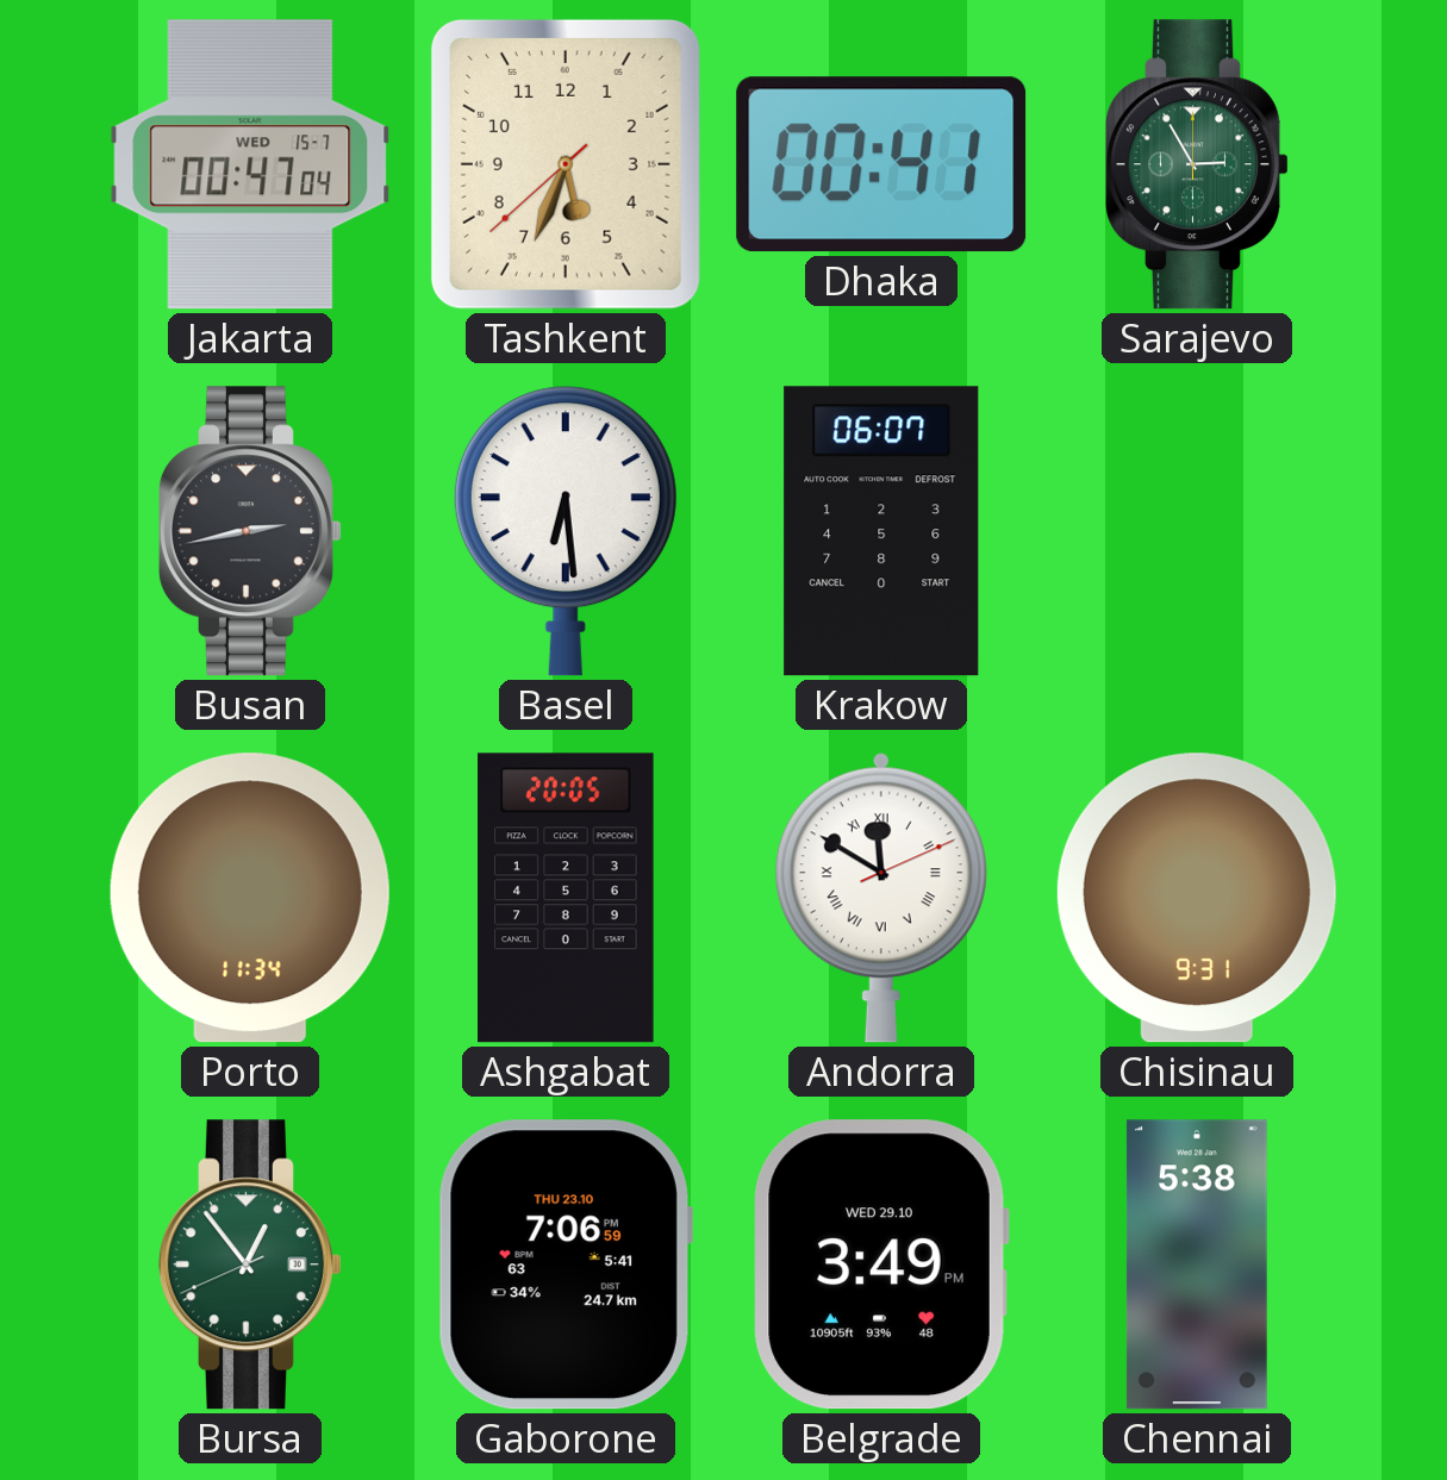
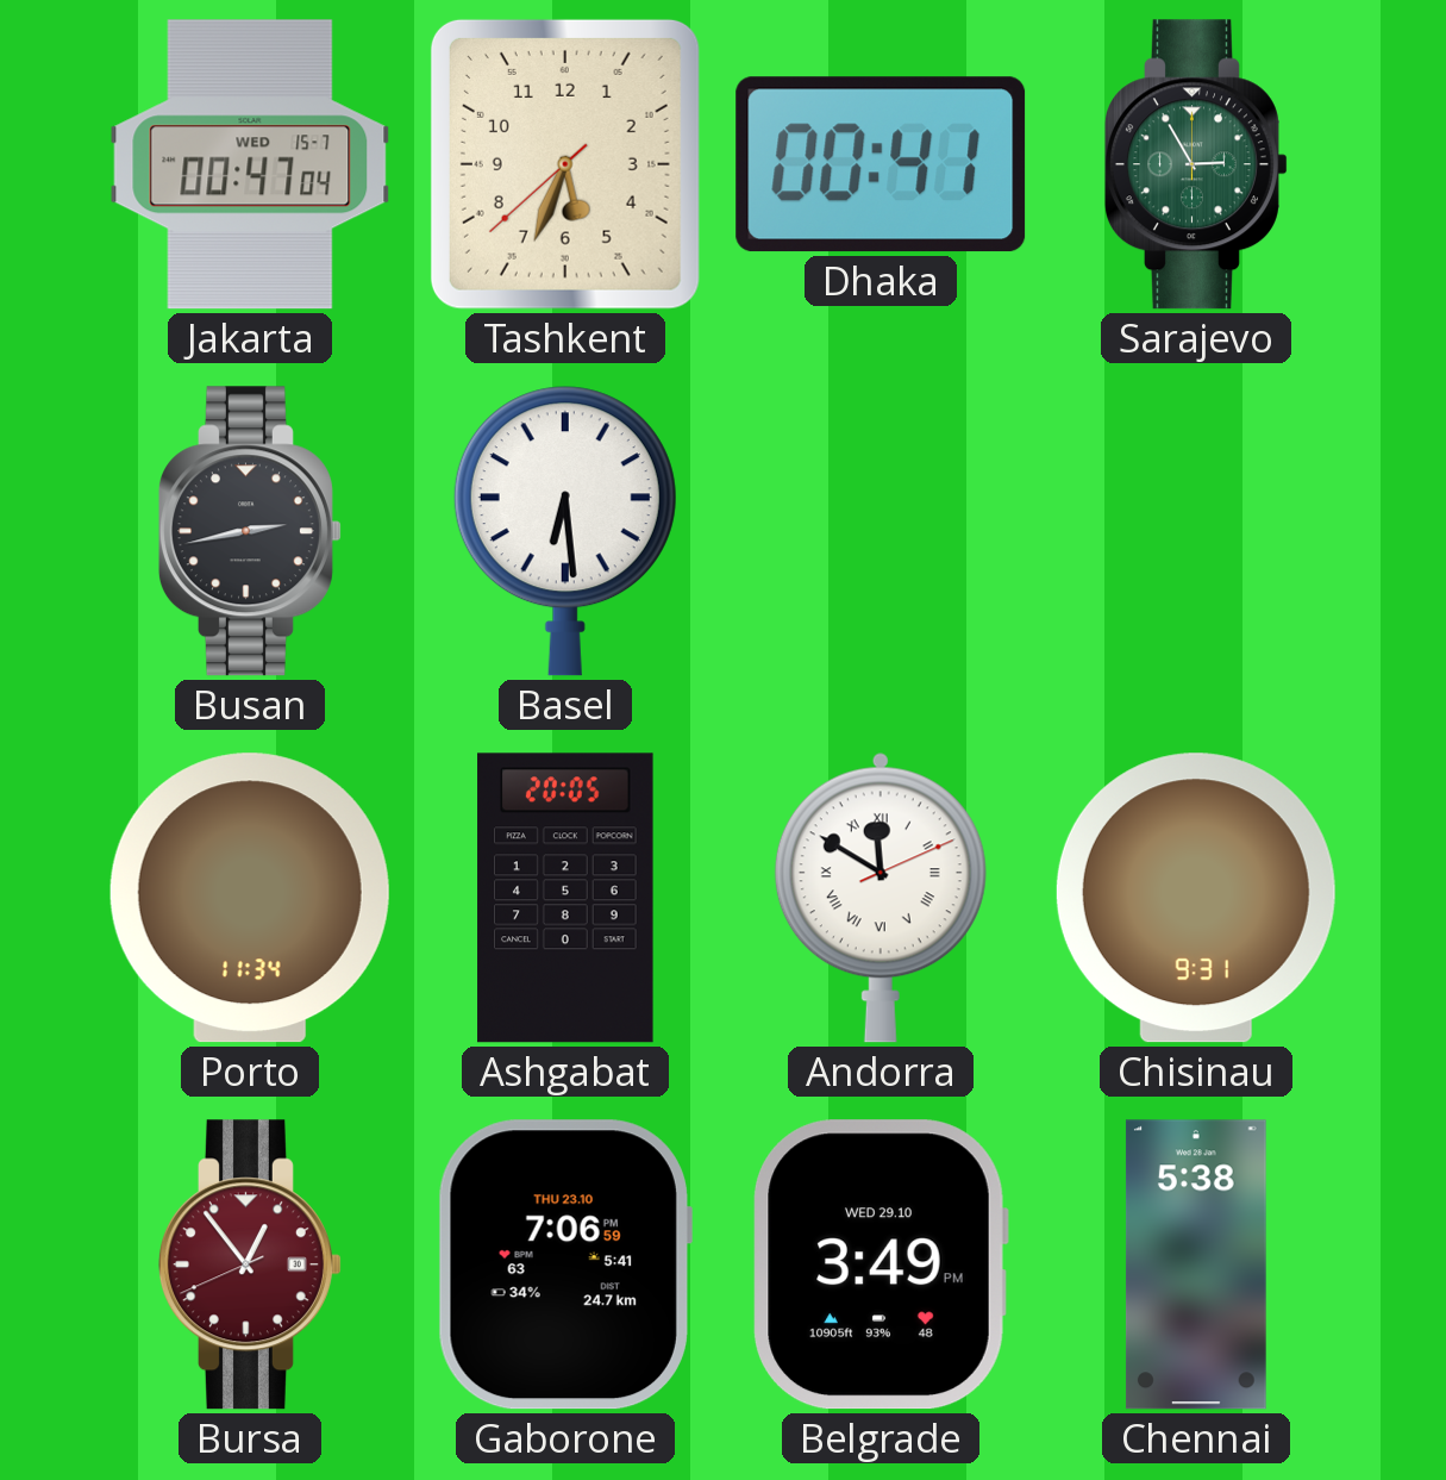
Krakow: 06:07 -> none
Bursa dial: green -> burgundy
